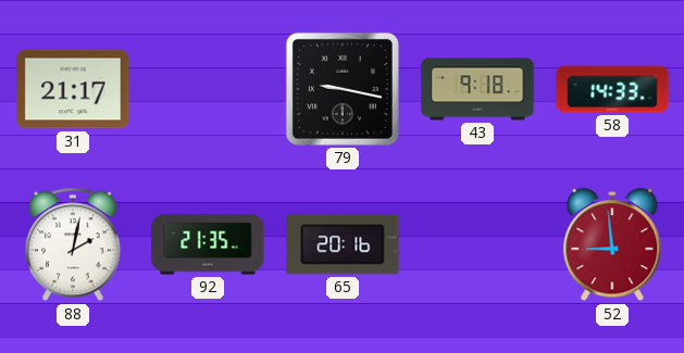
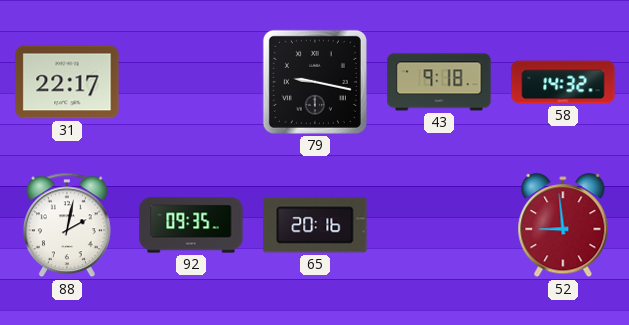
31: 21:17 -> 22:17
58: 14:33 -> 14:32
92: 21:35 -> 09:35
